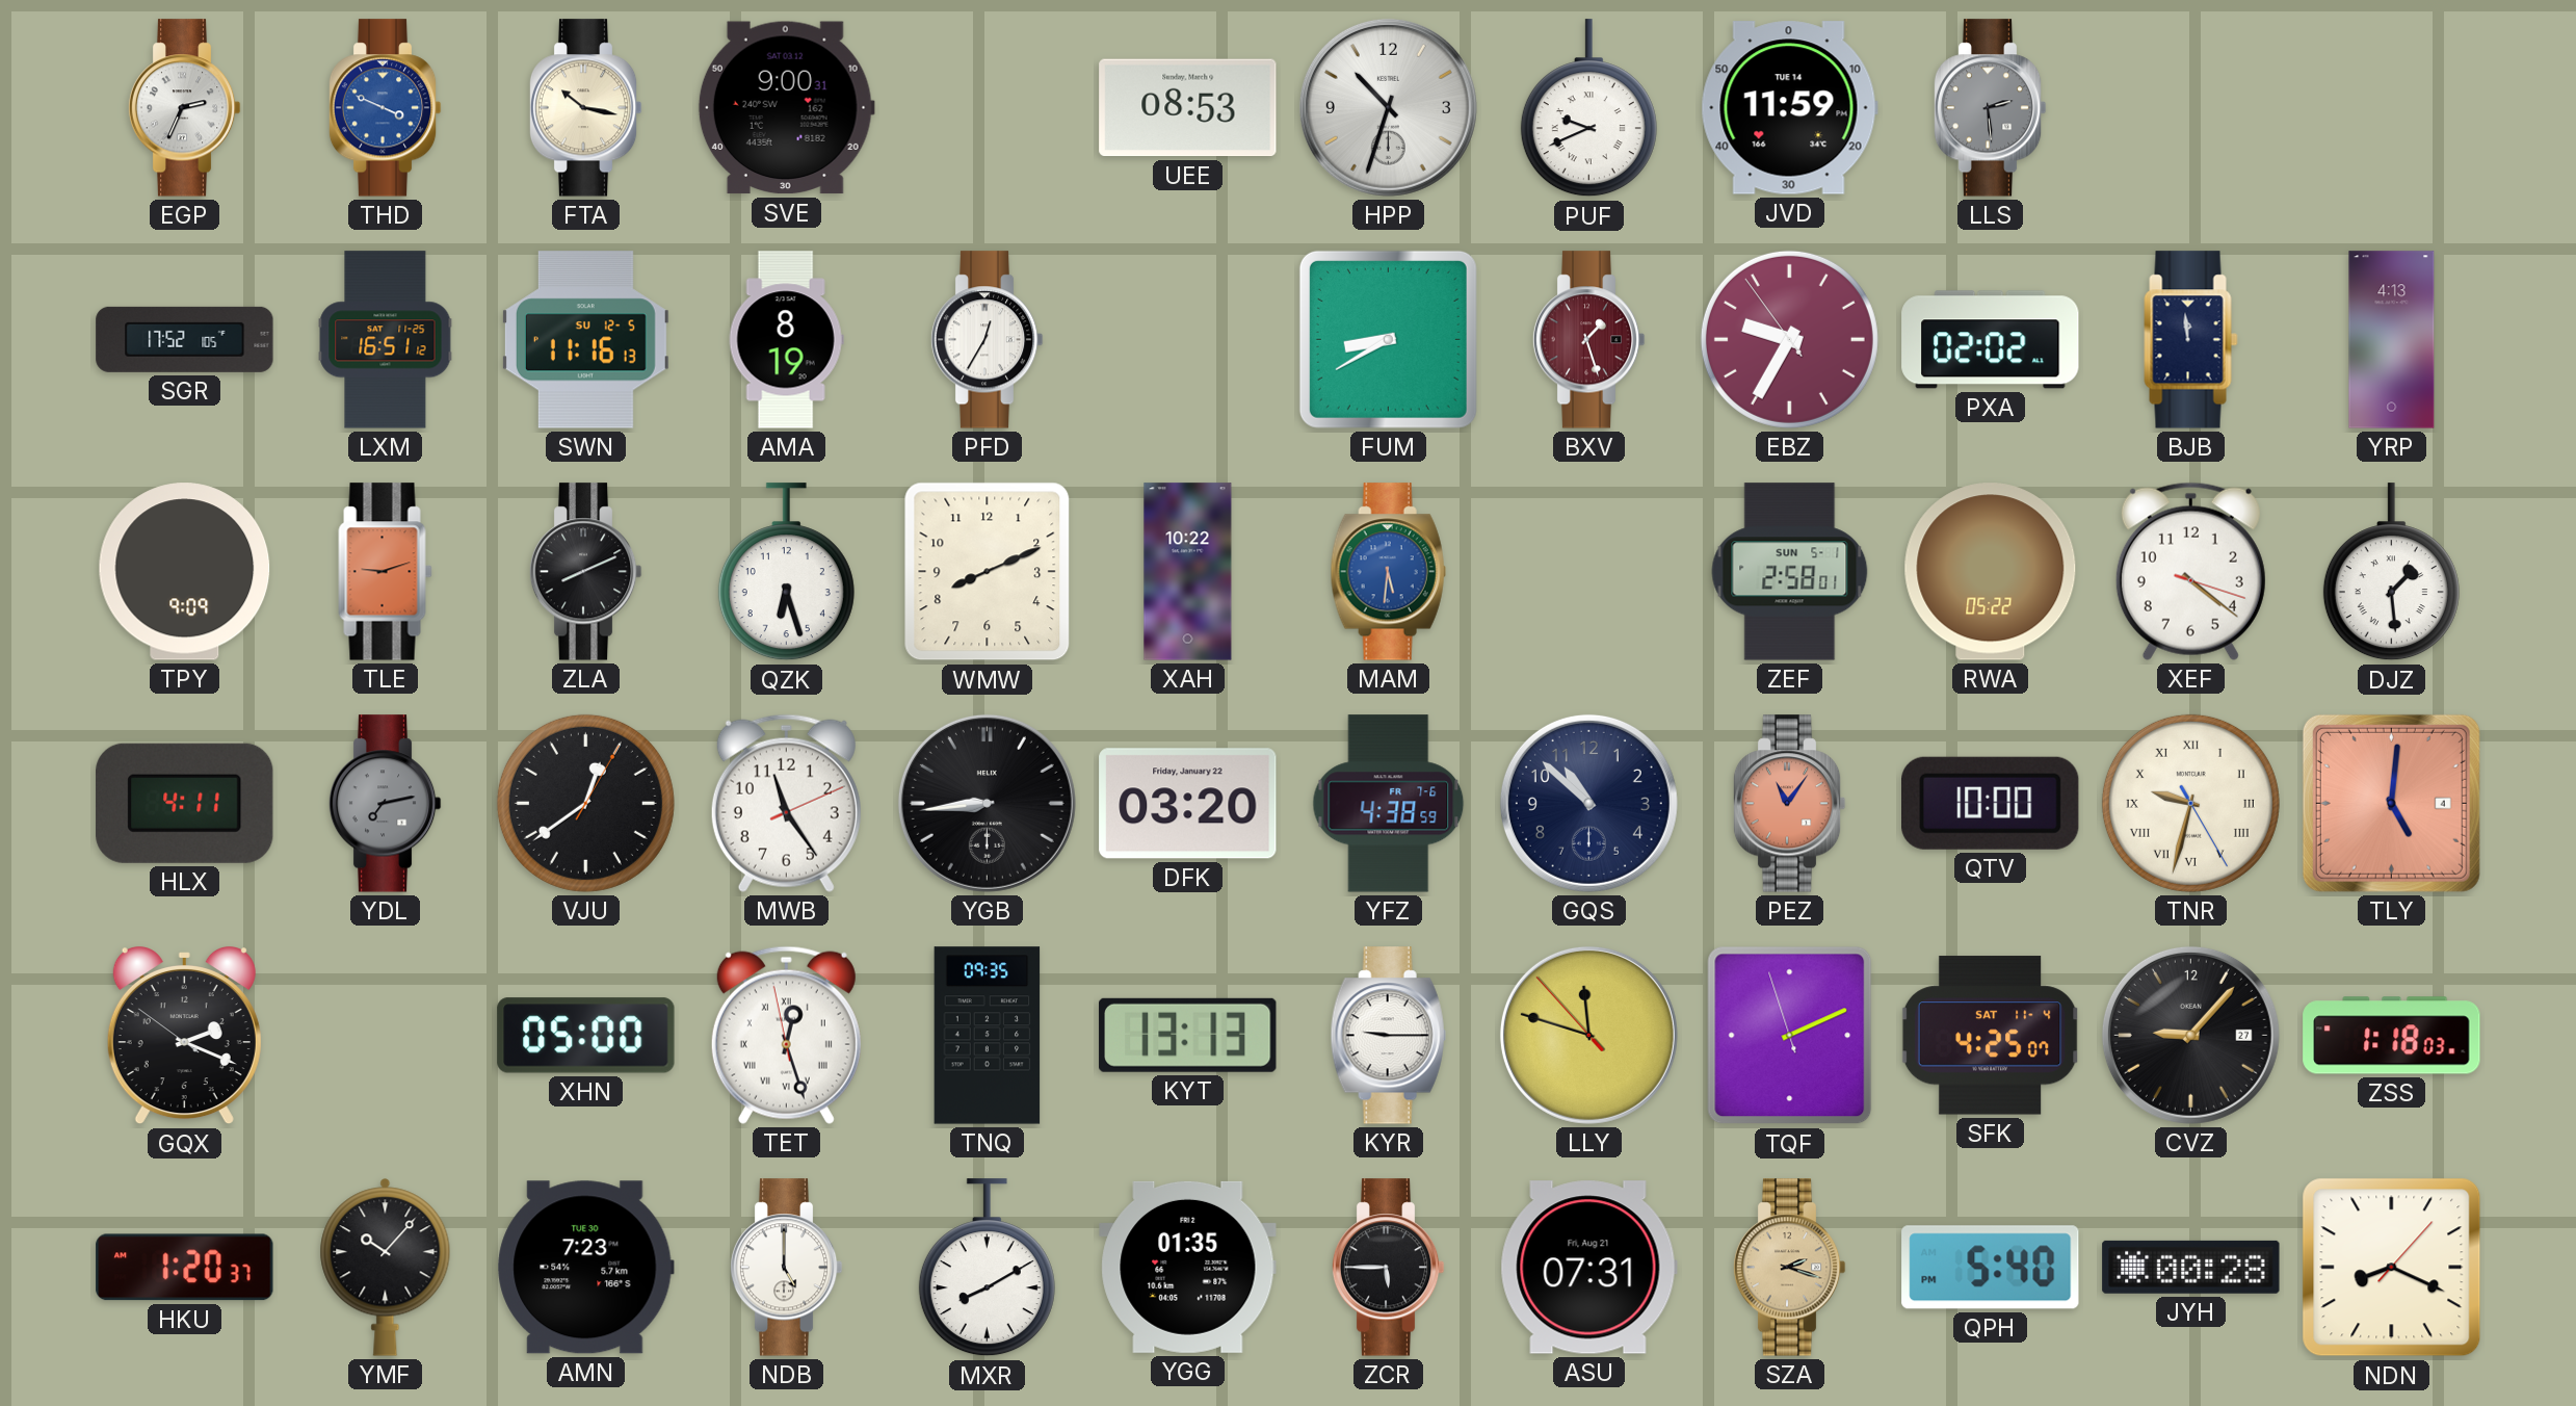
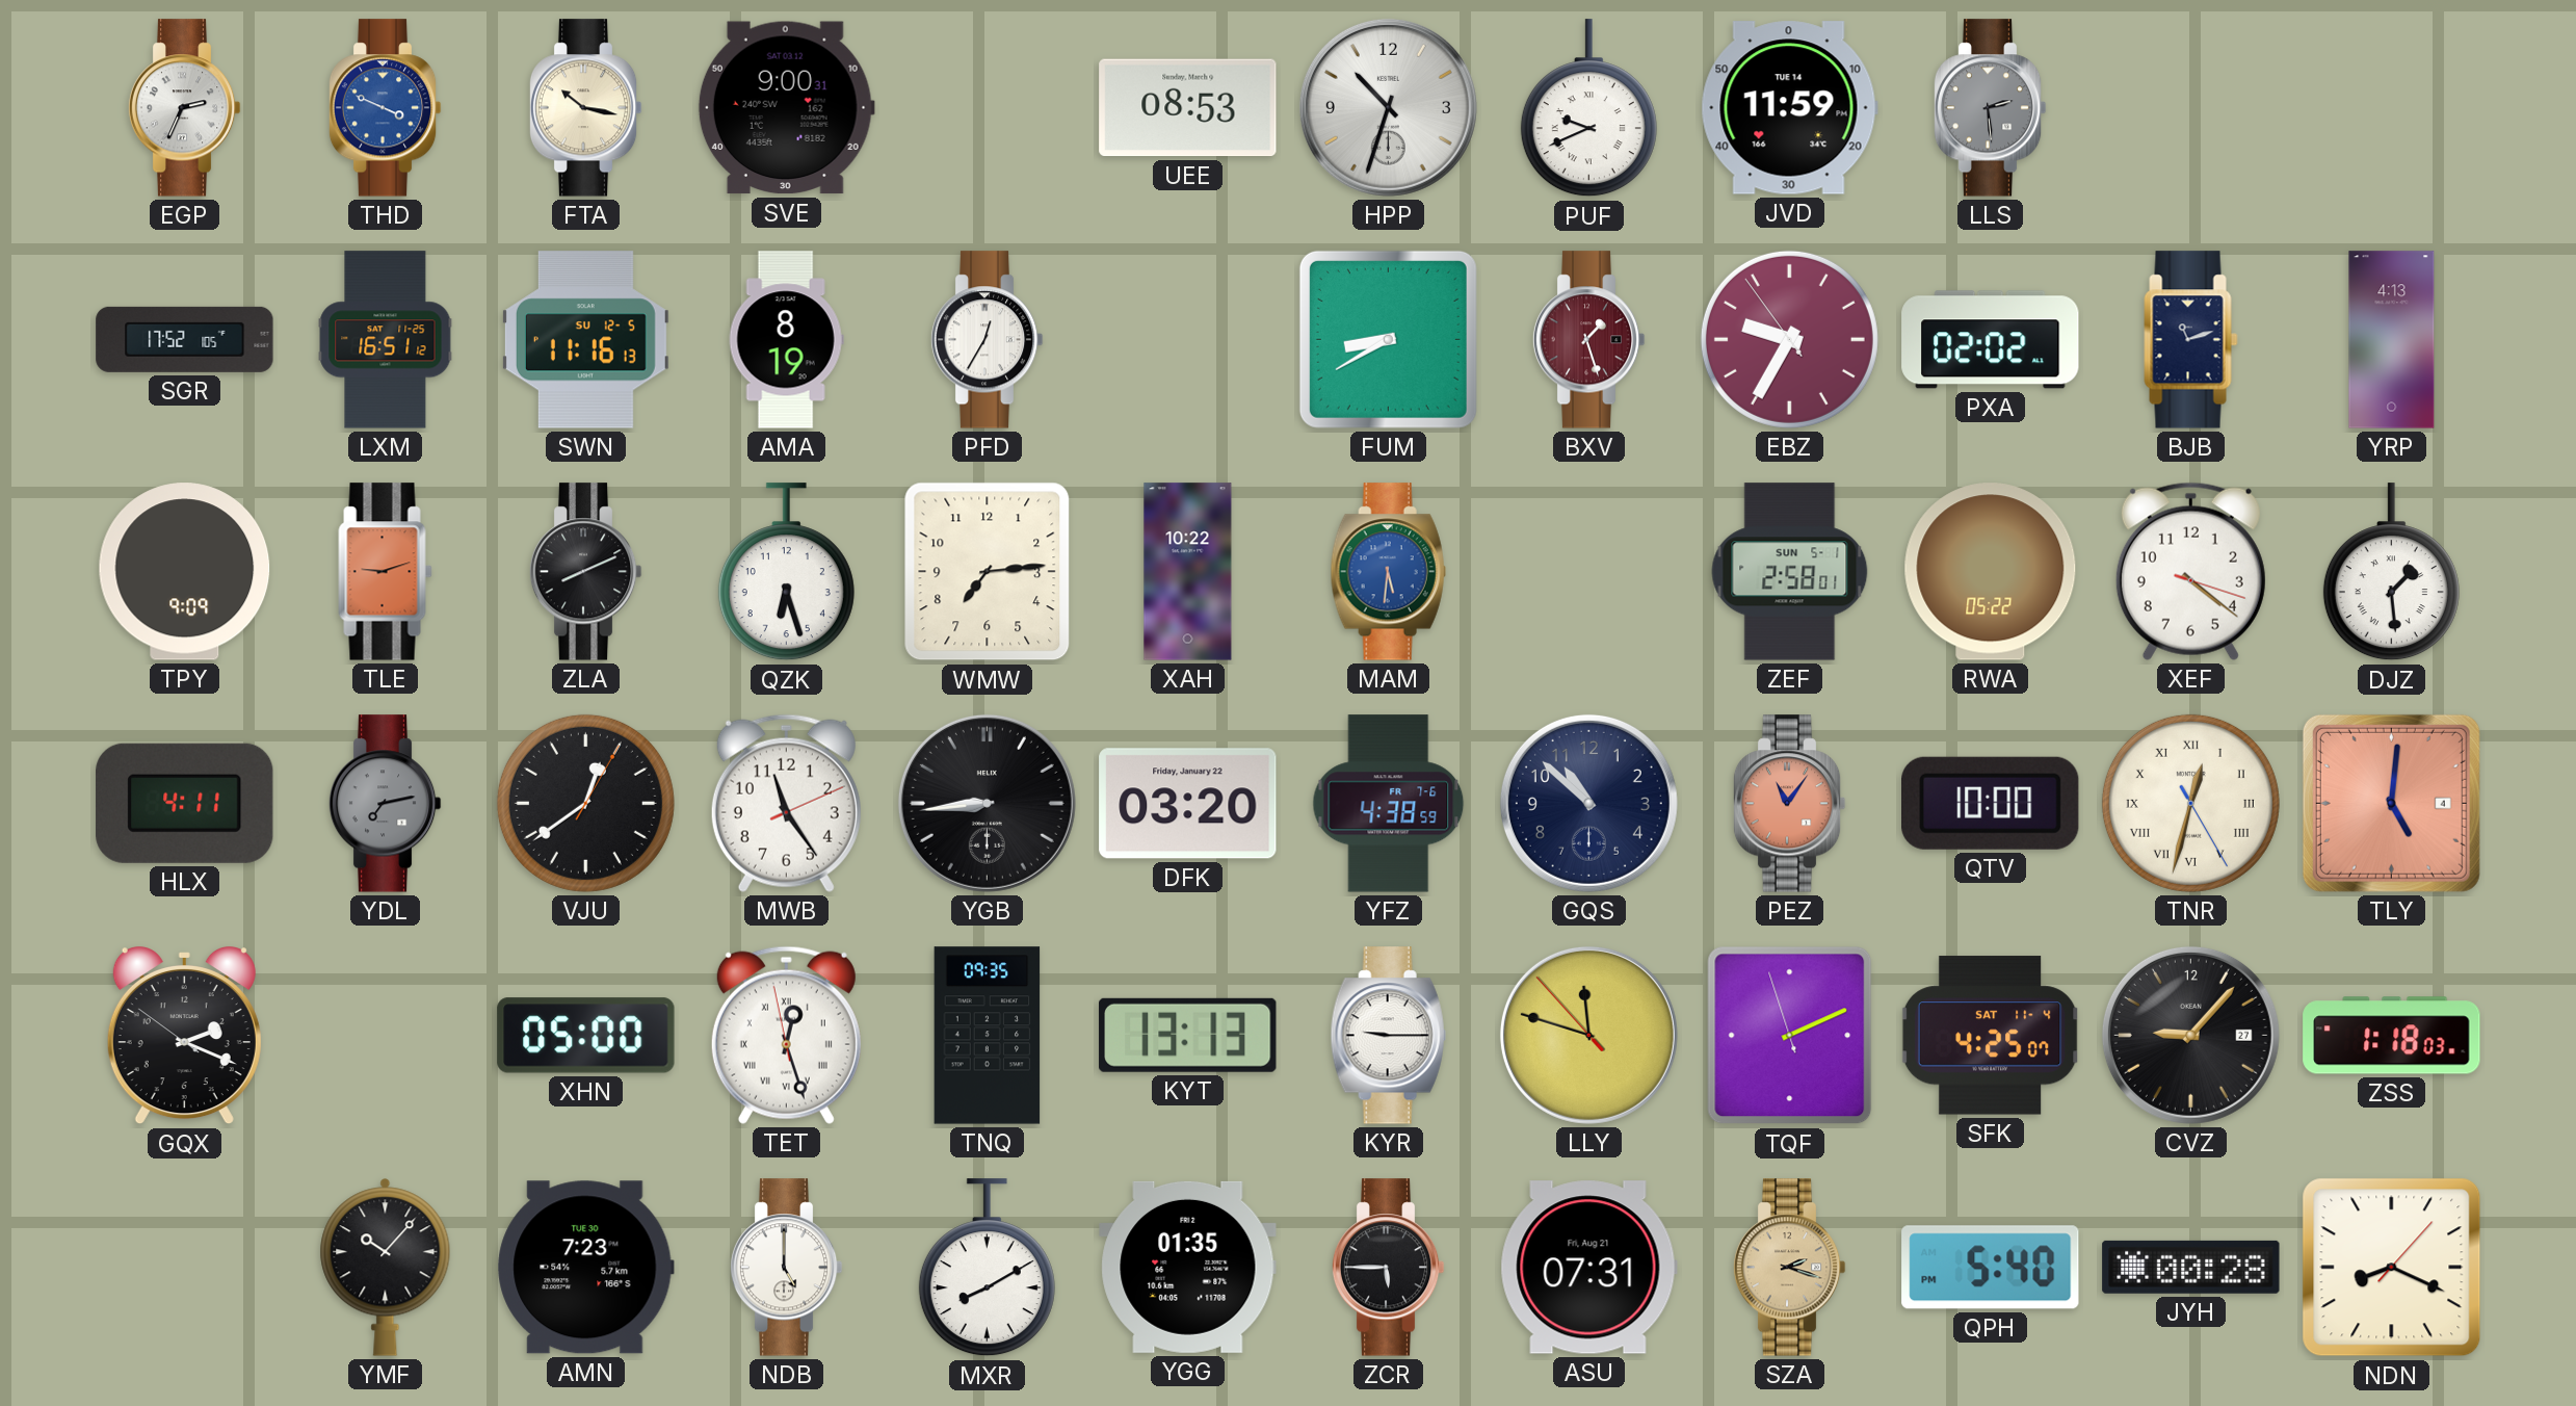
BJB: 11:59 -> 11:12
WMW: 8:11 -> 7:14
TNR: 9:32 -> 12:32
HKU: 1:20 -> none
